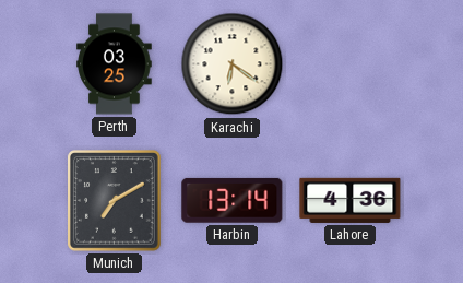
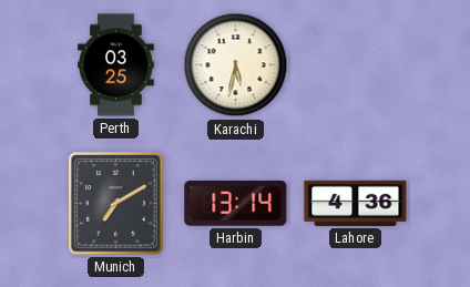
Karachi: 6:21 -> 5:32
